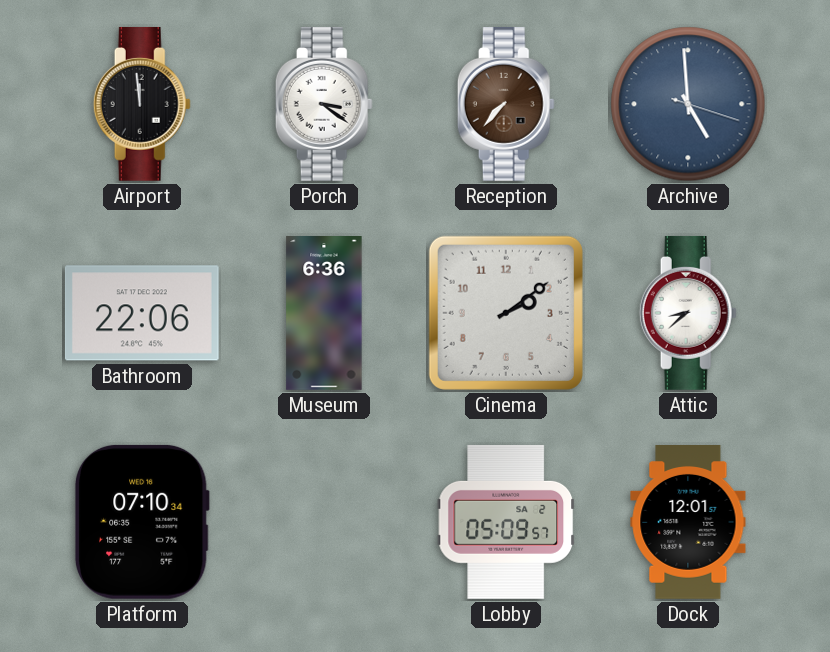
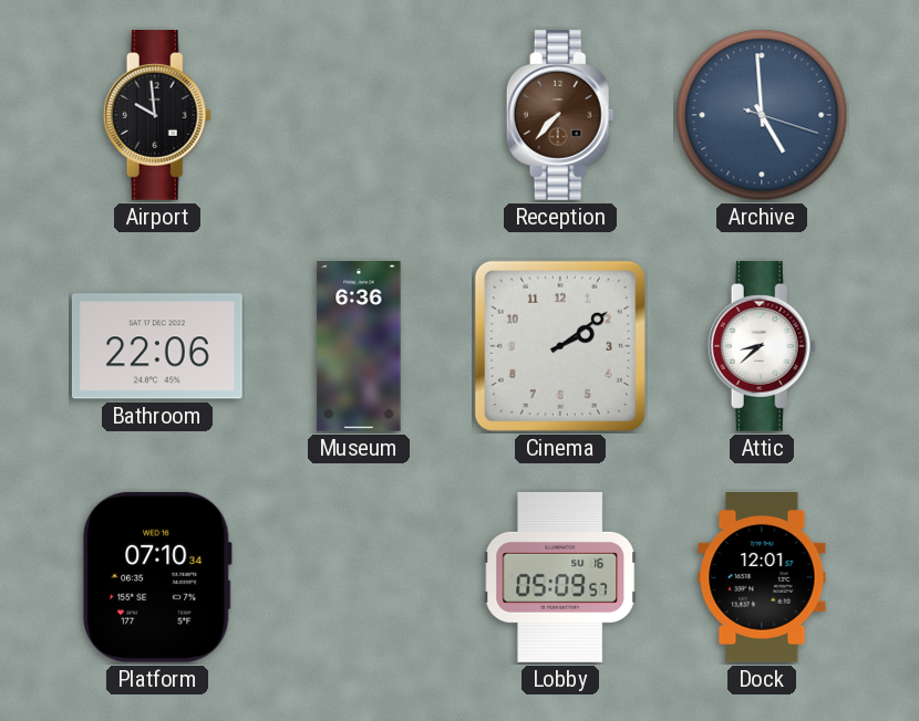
Airport: 11:59 -> 9:59
Porch: 3:21 -> none
Lobby date: SA 2 -> SU 16
